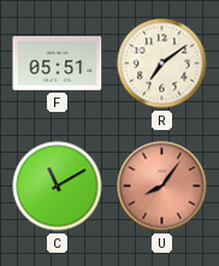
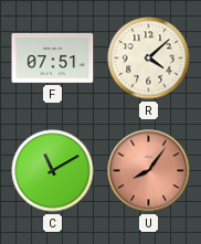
F: 05:51 -> 07:51
R: 7:09 -> 4:08
